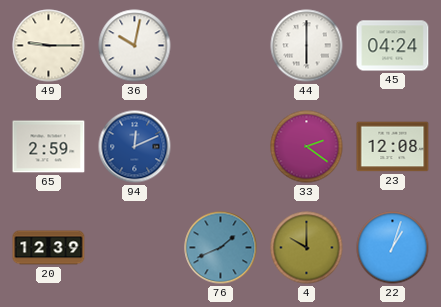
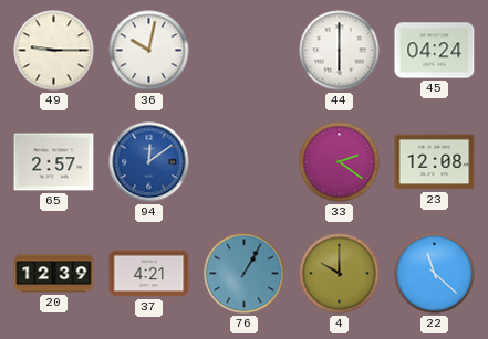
65: 2:59 -> 2:57
94: 12:11 -> 12:09
37: none -> 4:21
76: 1:41 -> 1:05
22: 1:03 -> 11:22
